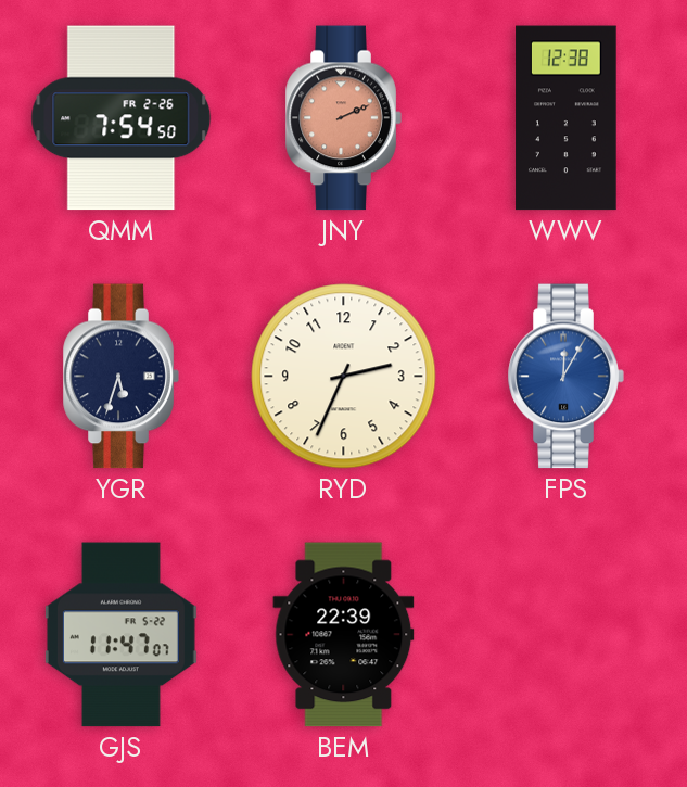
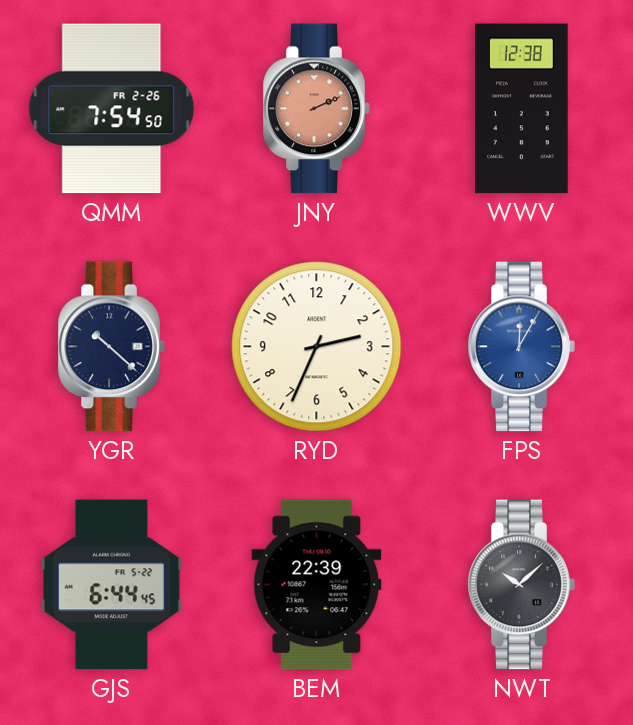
YGR: 5:33 -> 10:22
GJS: 11:47 -> 6:44
NWT: none -> 10:08
